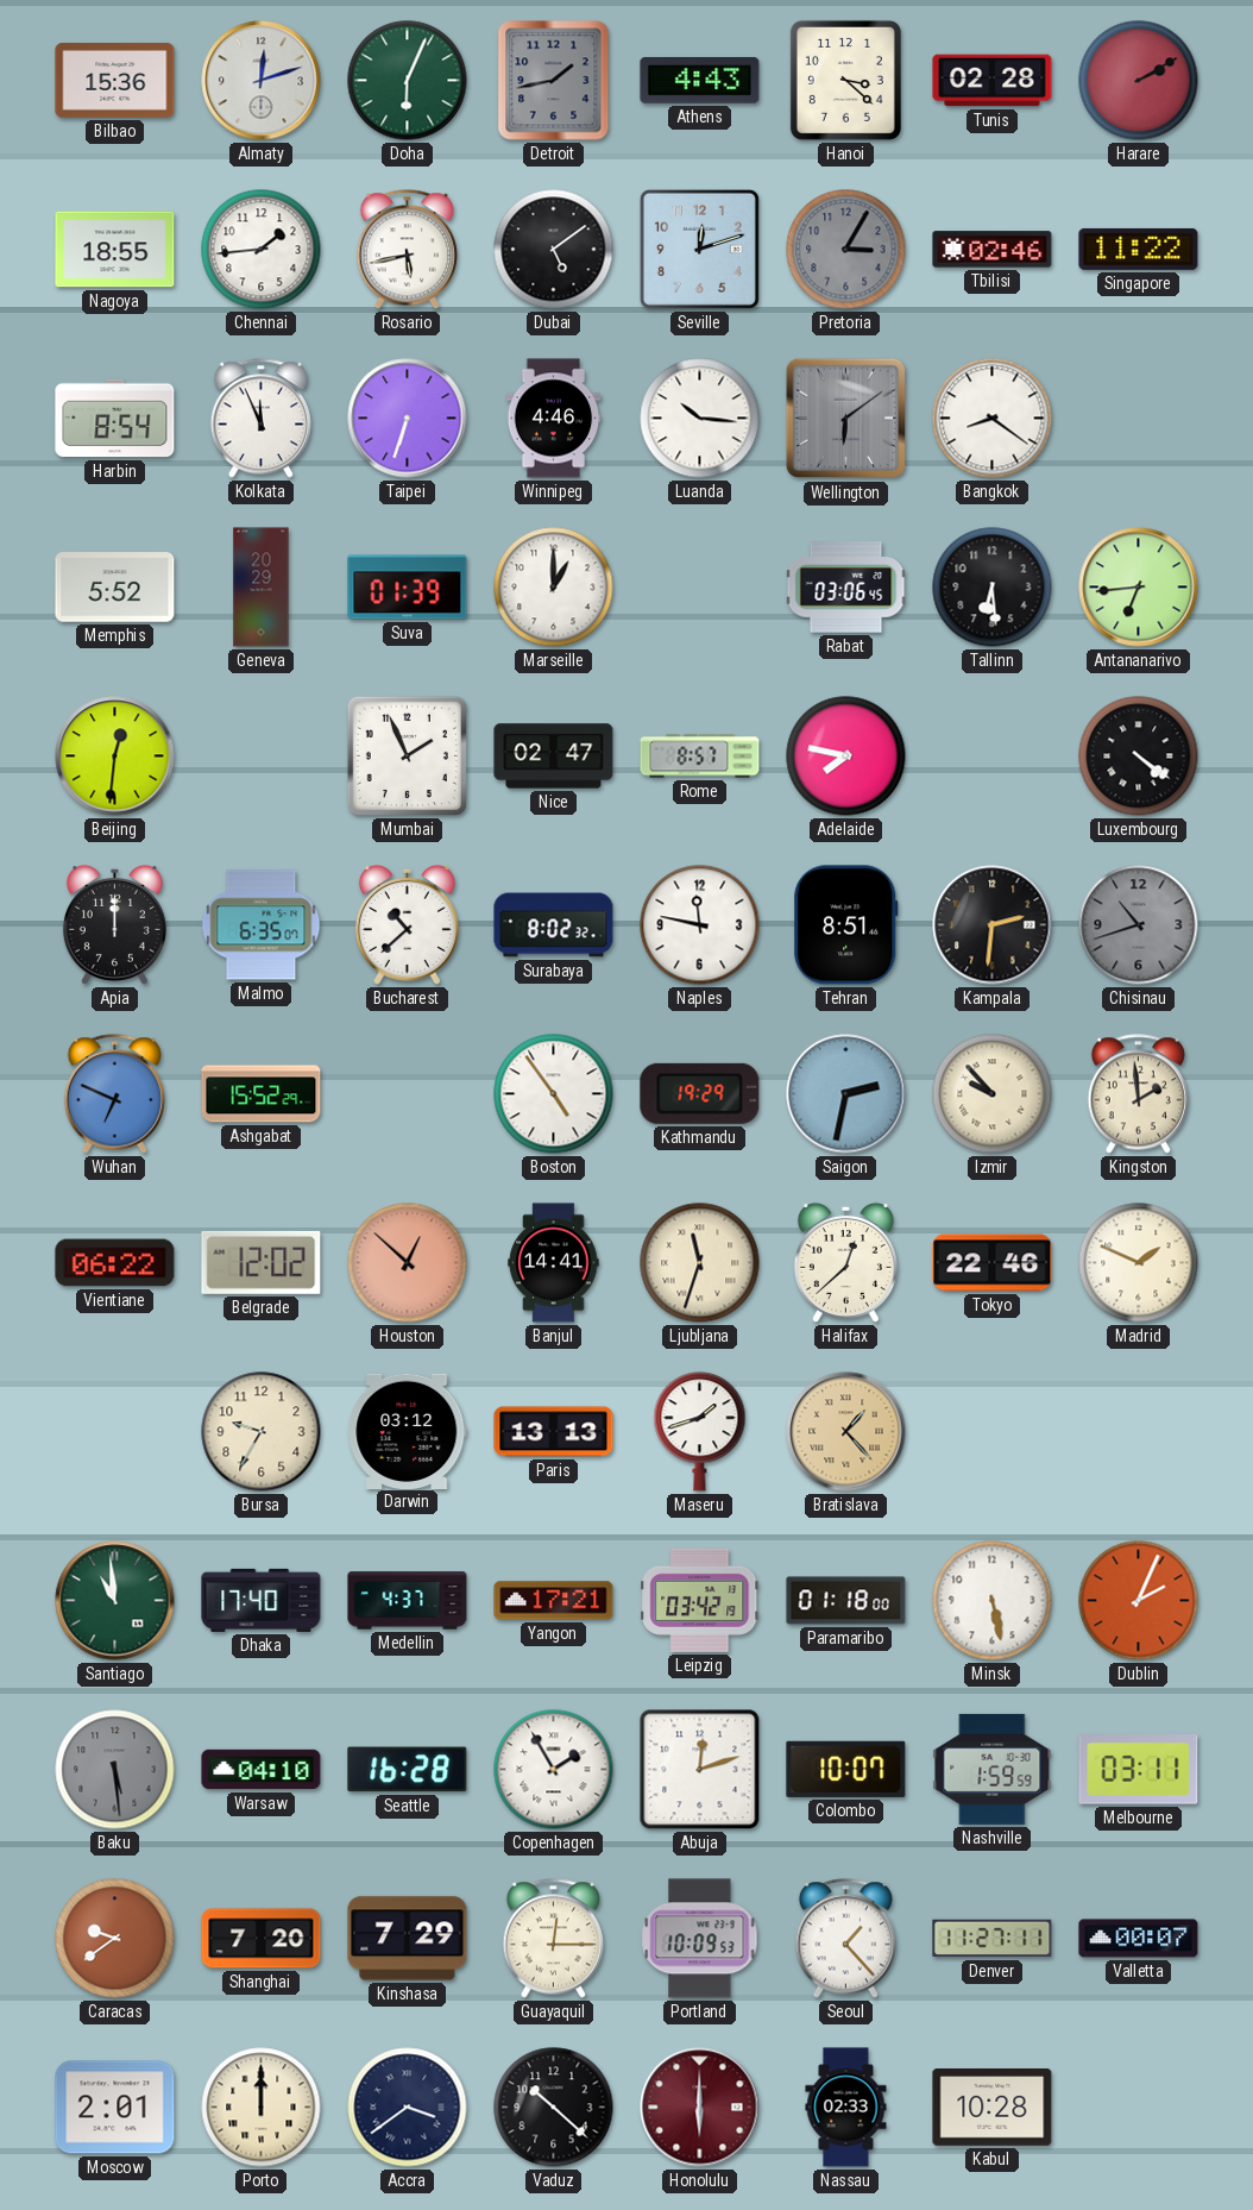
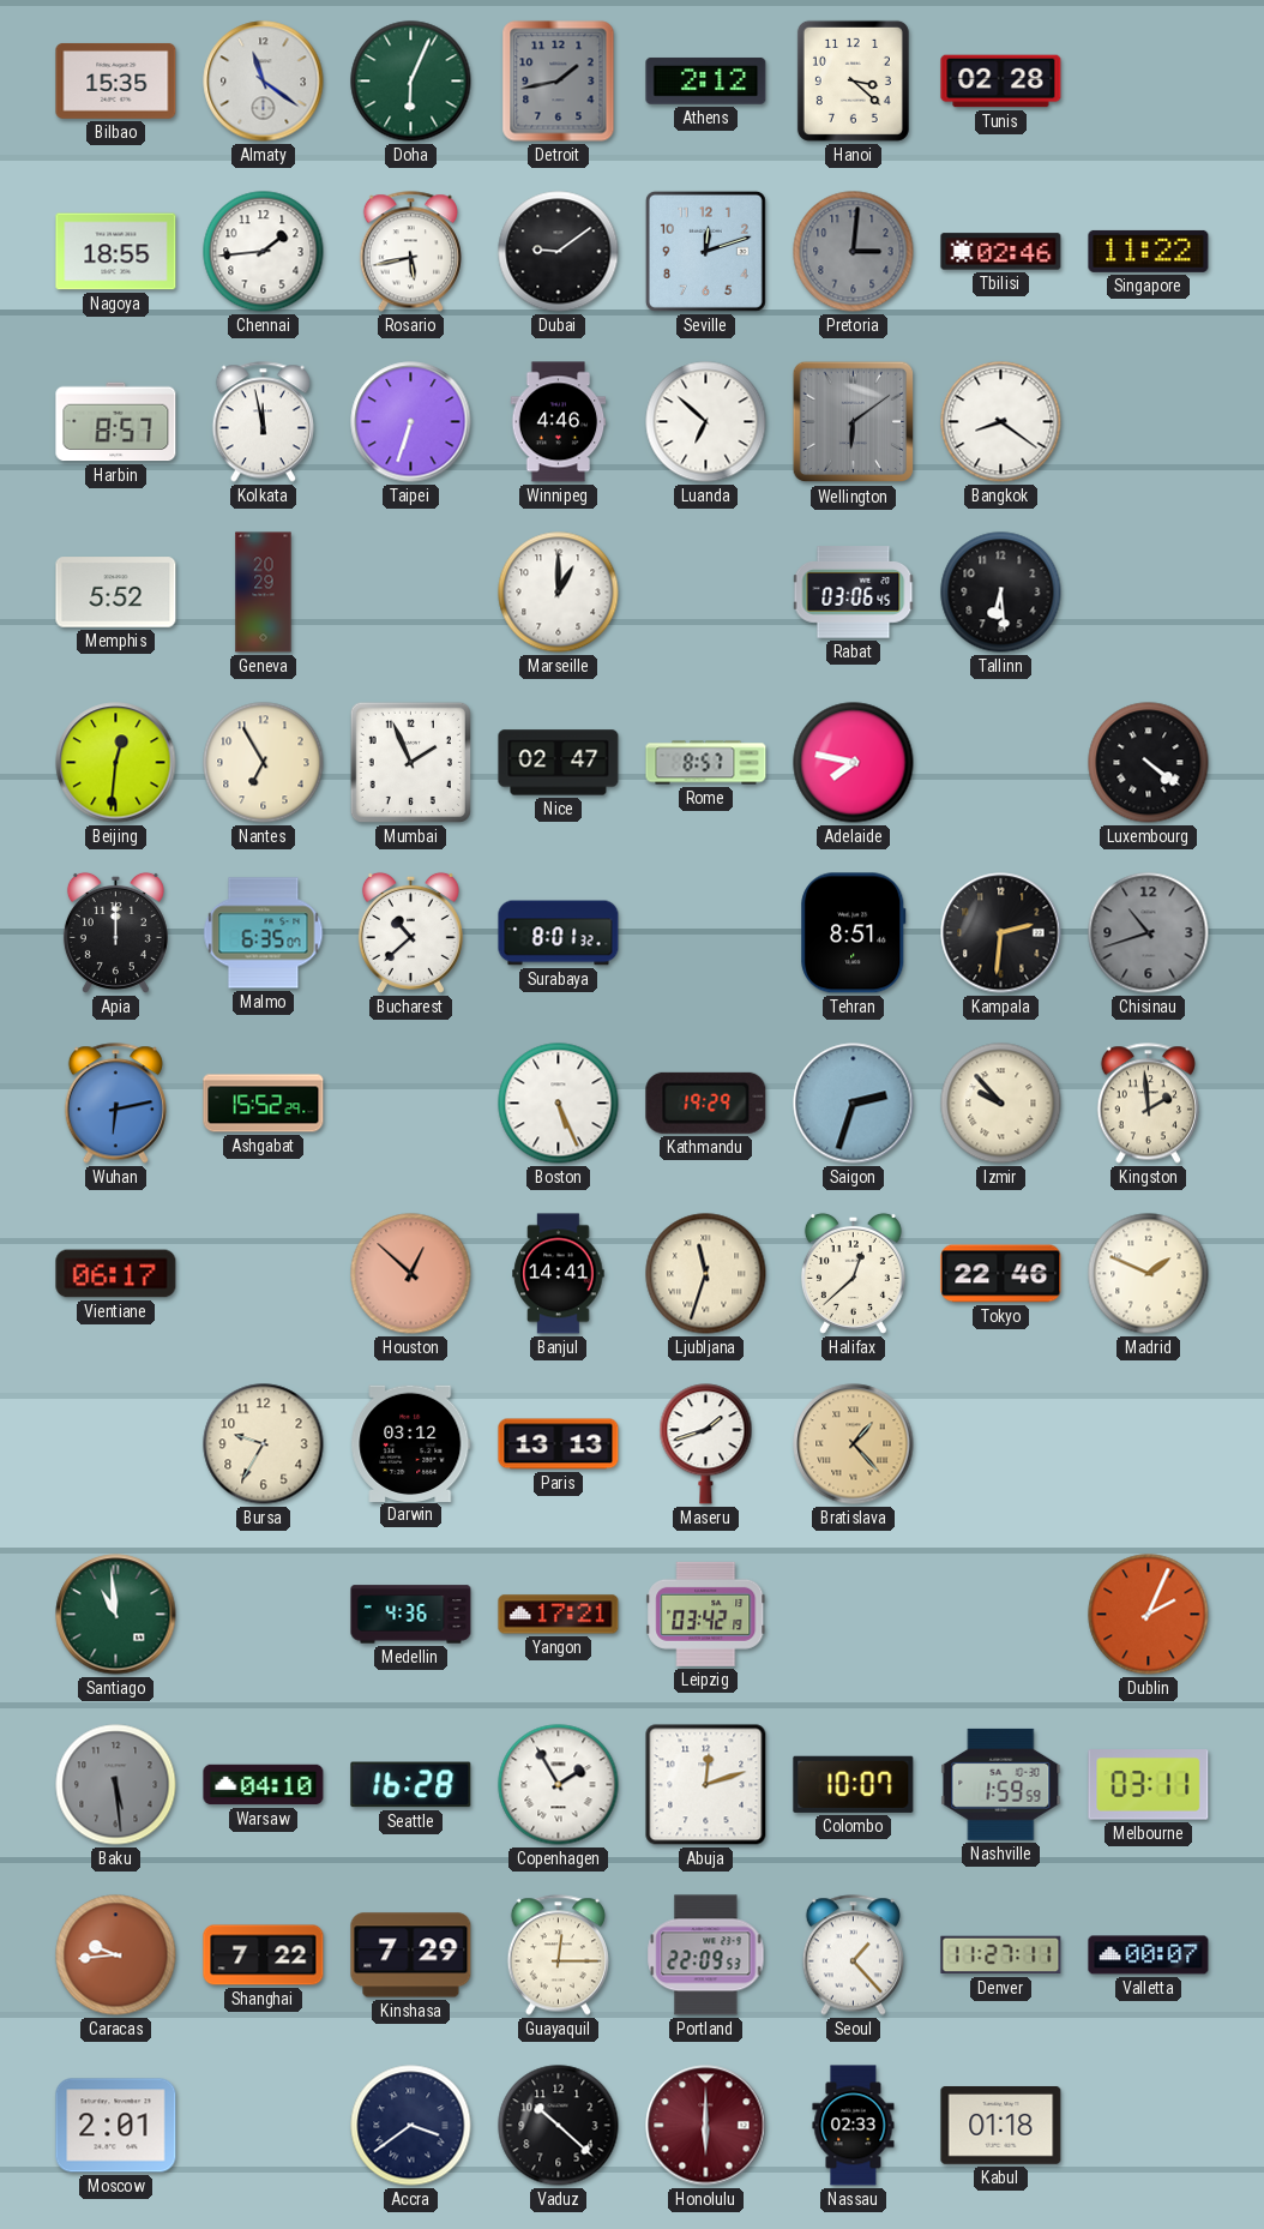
Bilbao: 15:36 -> 15:35
Almaty: 12:12 -> 11:21
Athens: 4:43 -> 2:12
Harare: 2:10 -> none
Dubai: 5:09 -> 9:09
Pretoria: 3:05 -> 3:01
Harbin: 8:54 -> 8:57
Kolkata: 11:56 -> 11:58
Luanda: 10:16 -> 6:52
Suva: 01:39 -> none
Antananarivo: 6:44 -> none
Nantes: none -> 6:55
Surabaya: 8:02 -> 8:01
Naples: 11:47 -> none
Wuhan: 6:49 -> 6:13
Boston: 4:54 -> 5:26
Saigon: 2:32 -> 2:33
Vientiane: 06:22 -> 06:17
Belgrade: 12:02 -> none
Dhaka: 17:40 -> none
Medellin: 4:37 -> 4:36
Paramaribo: 01:18 -> none
Minsk: 5:28 -> none
Caracas: 9:39 -> 9:44
Shanghai: 7:20 -> 7:22
Portland: 10:09 -> 22:09
Porto: 12:00 -> none
Kabul: 10:28 -> 01:18
